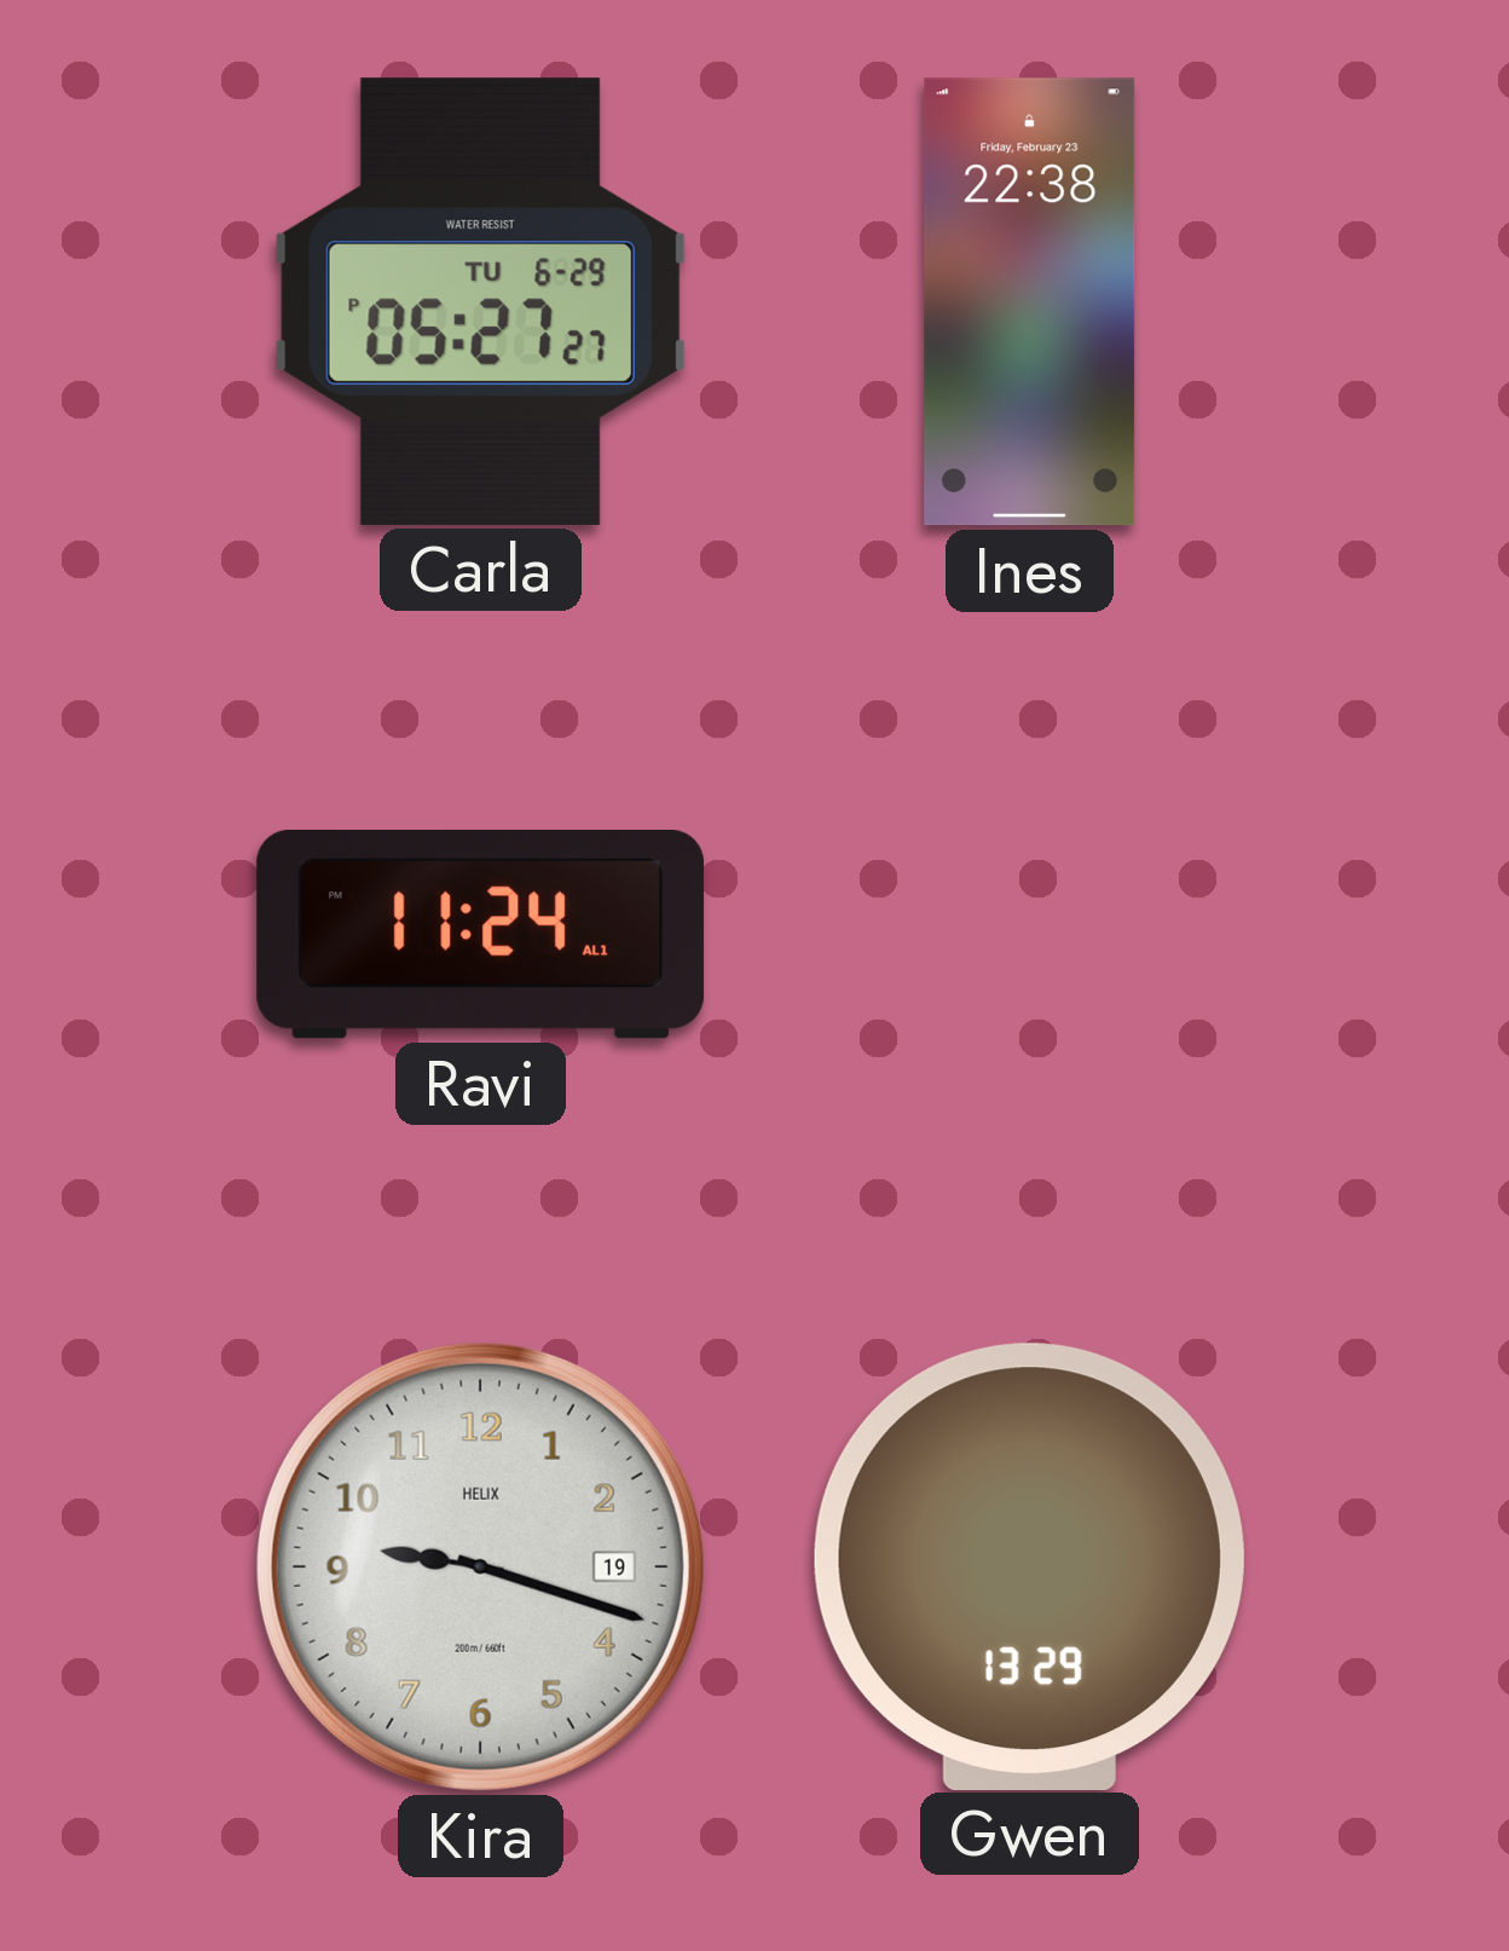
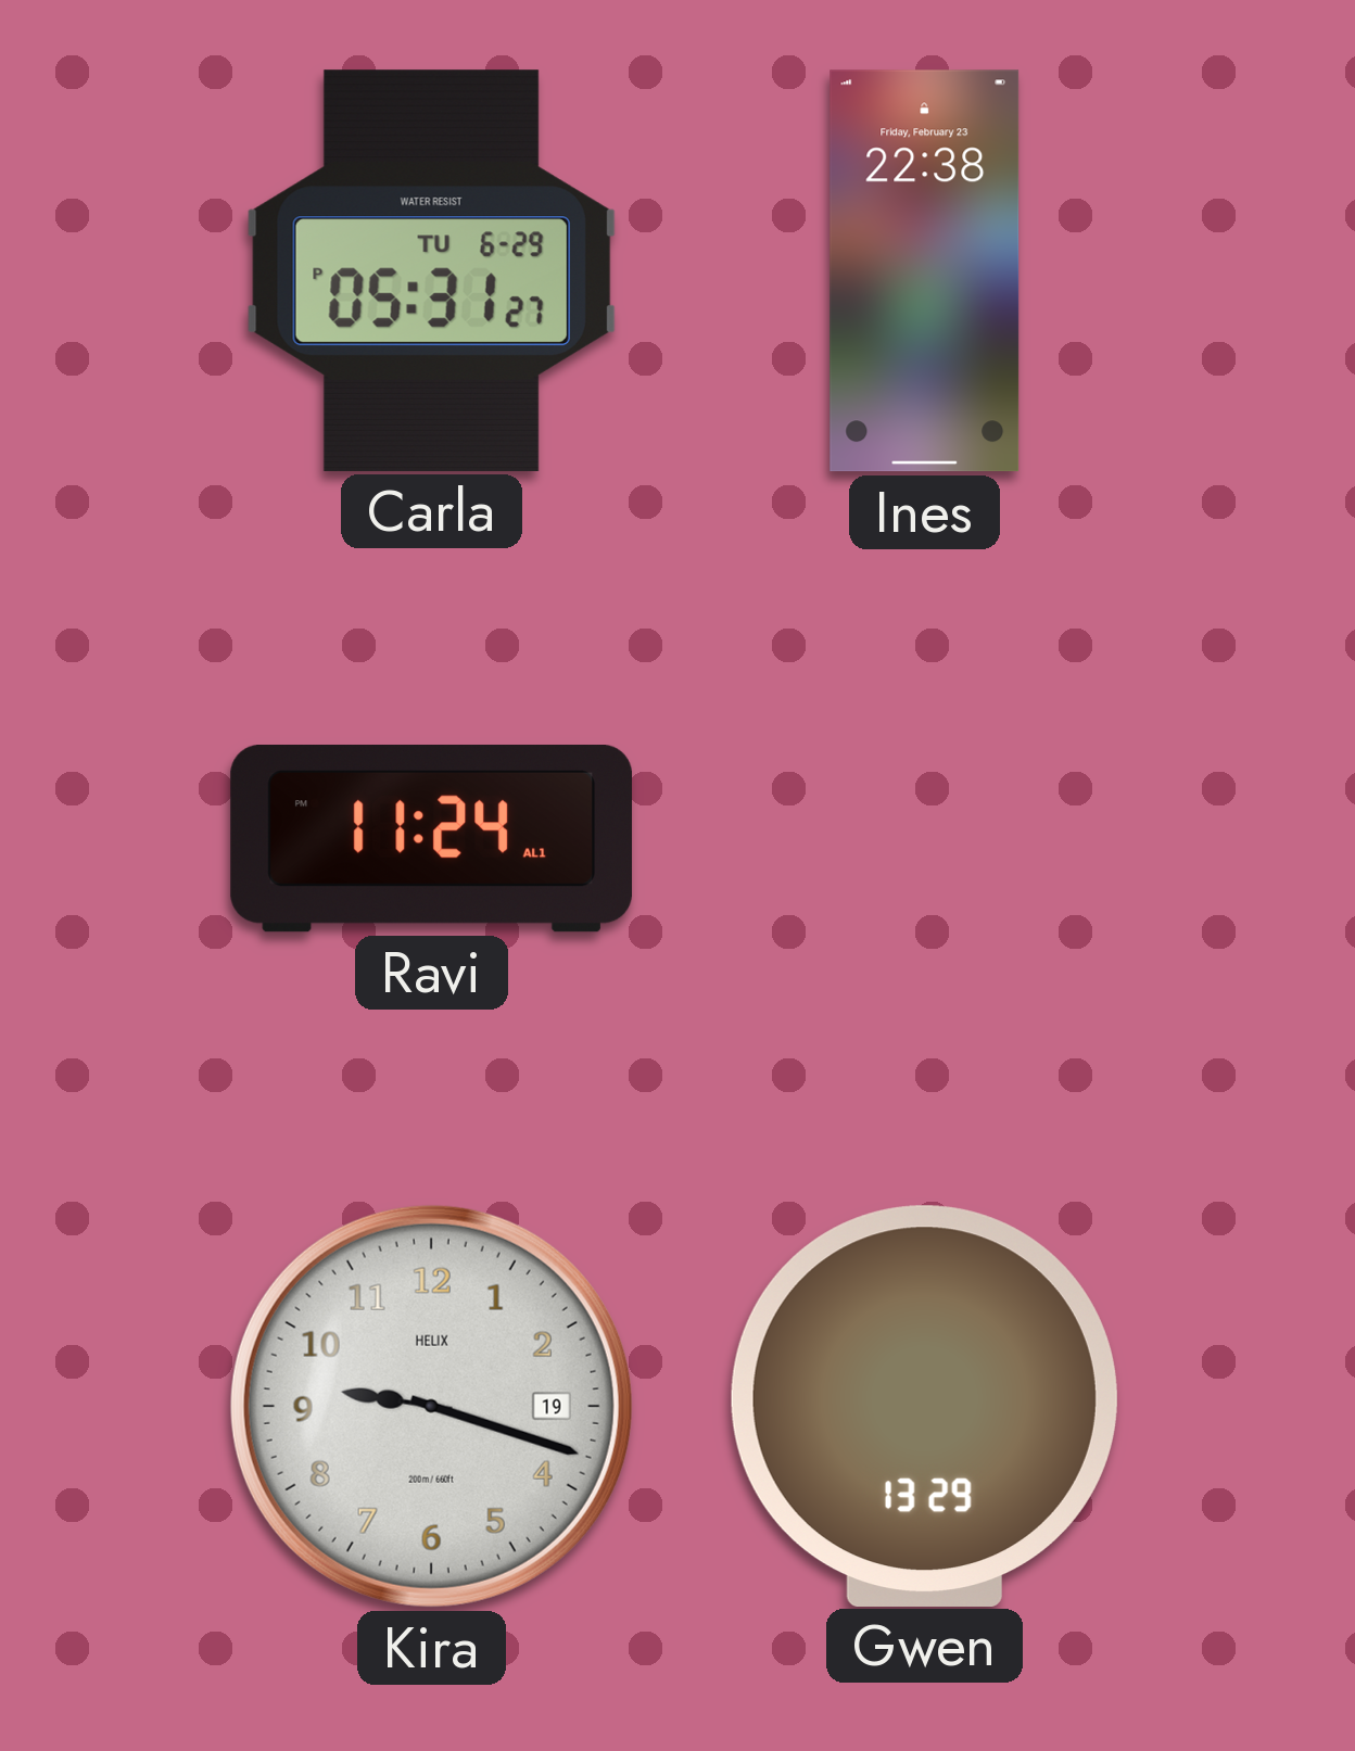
Carla: 05:27 -> 05:31
